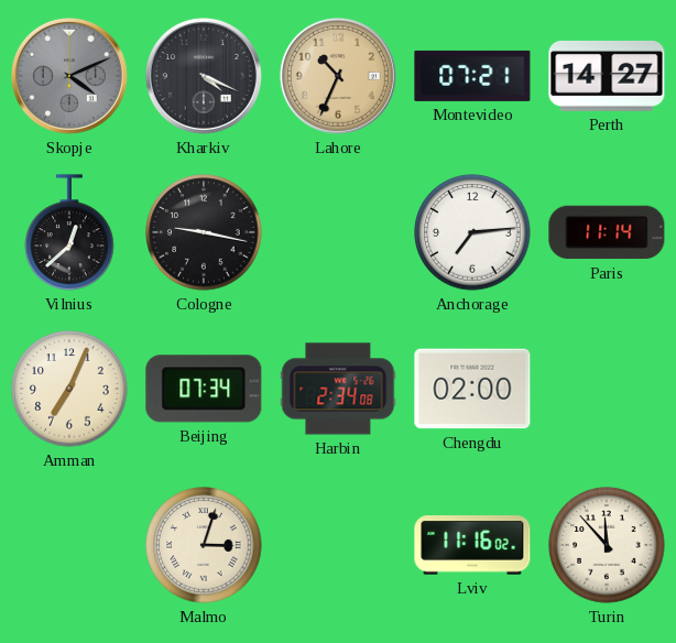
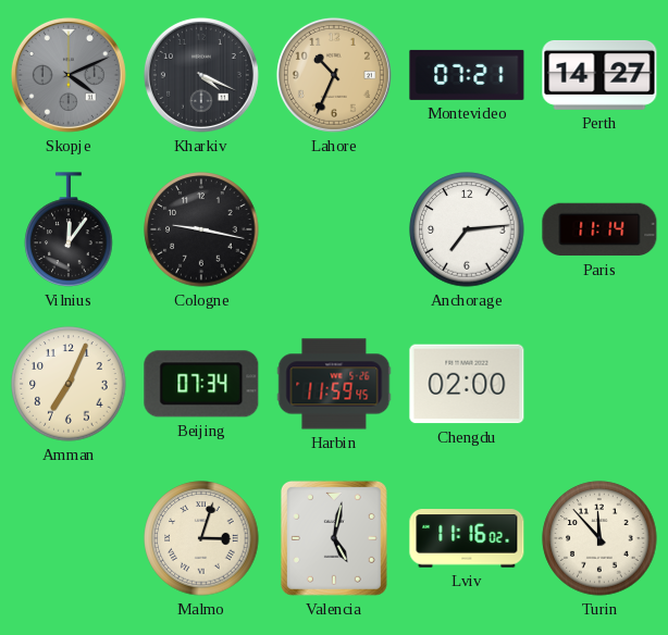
Vilnius: 12:38 -> 12:06
Harbin: 2:34 -> 11:59
Valencia: none -> 5:02
